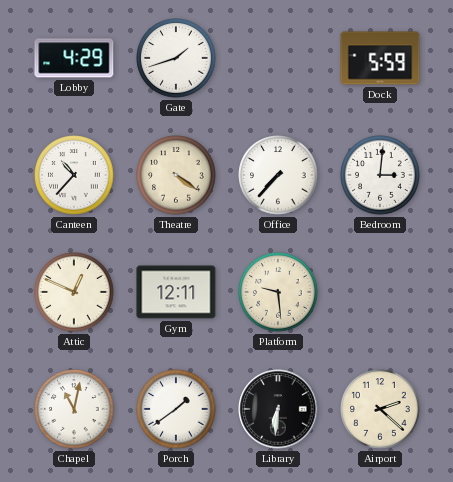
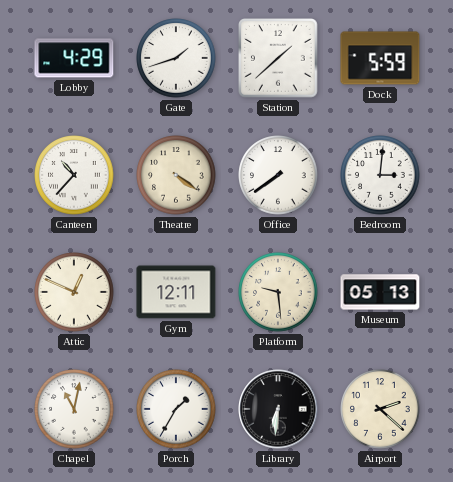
Station: none -> 1:38
Office: 7:37 -> 7:39
Museum: none -> 05:13
Porch: 1:39 -> 1:35
